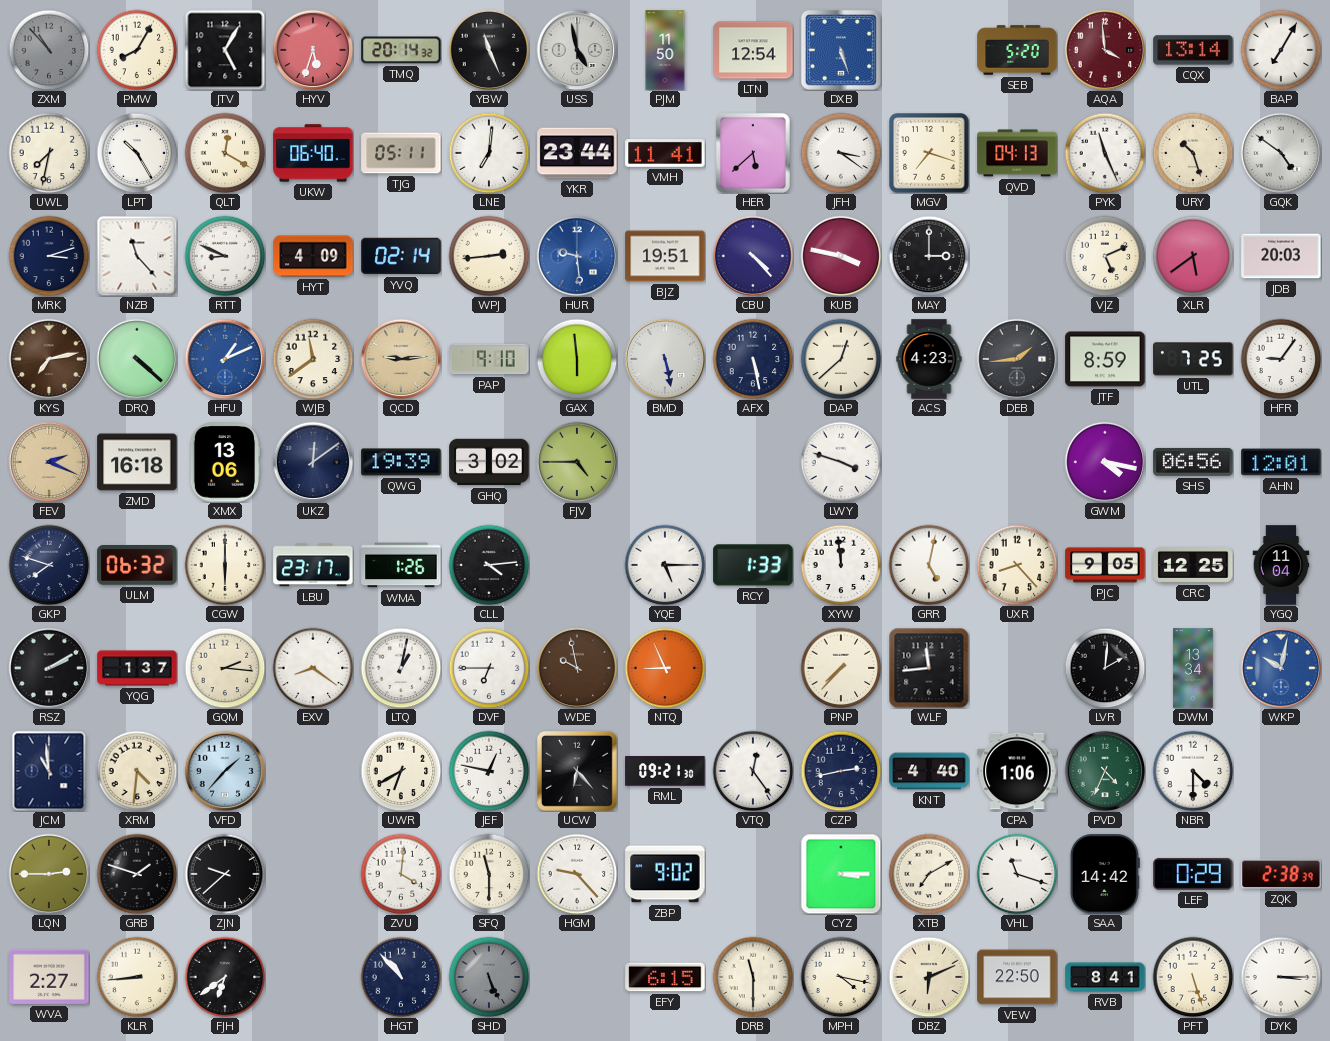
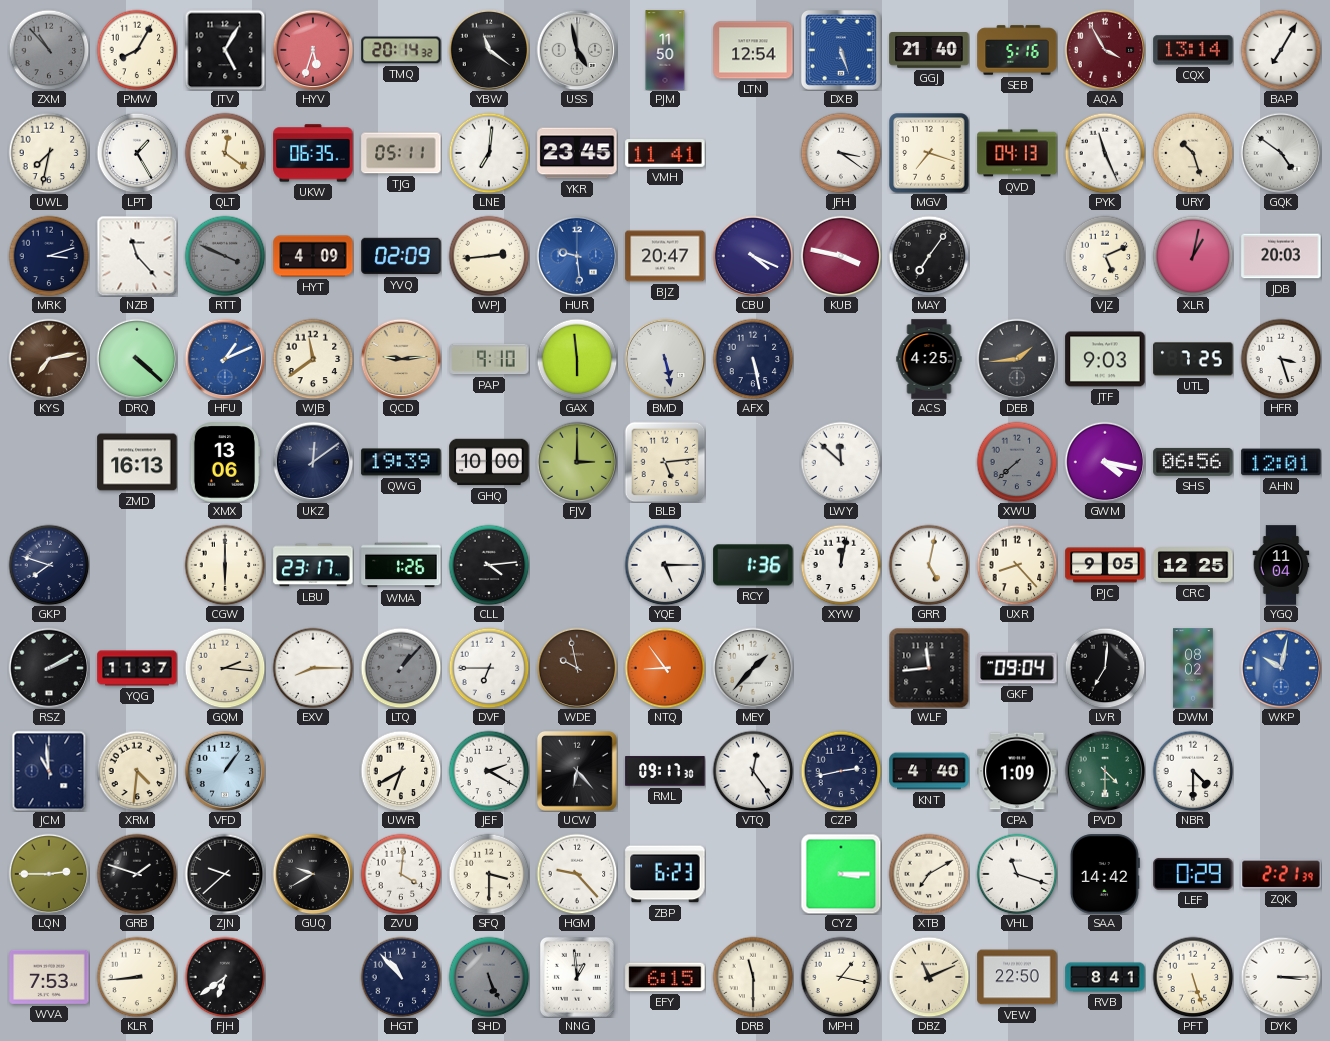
YBW: 11:26 -> 11:21
GGJ: none -> 21:40
SEB: 5:20 -> 5:16
AQA: 3:59 -> 3:55
LPT: 10:25 -> 1:25
QLT: 12:20 -> 12:21
UKW: 06:40 -> 06:35
YKR: 23:44 -> 23:45
HER: 5:38 -> none
RTT: 8:49 -> 3:49
RTT dial: white -> grey
YVQ: 02:14 -> 02:09
BJZ: 19:51 -> 20:47
CBU: 4:23 -> 4:19
MAY: 3:00 -> 7:06
XLR: 5:39 -> 1:02
DAP: 12:38 -> none
ACS: 4:23 -> 4:25
JTF: 8:59 -> 9:03
HFR: 9:06 -> 3:27
FEV: 2:19 -> none
ZMD: 16:18 -> 16:13
GHQ: 3:02 -> 10:00
FJV: 4:45 -> 3:00
BLB: none -> 5:14
LWY: 3:48 -> 11:52
XWU: none -> 7:38
ULM: 06:32 -> none
RCY: 1:33 -> 1:36
XYW: 11:59 -> 12:02
YQG: 1:37 -> 11:37
EXV: 8:21 -> 8:15
LTQ: 1:02 -> 1:07
LTQ dial: white -> grey
NTQ: 8:56 -> 8:54
MEY: none -> 1:37
PNP: 7:37 -> none
GKF: none -> 09:04
LVR: 2:01 -> 7:01
DWM: 13:34 -> 08:02
VFD: 1:37 -> 1:06
JEF: 12:47 -> 2:20
RML: 09:21 -> 09:17
CPA: 1:06 -> 1:09
PVD: 4:34 -> 4:30
GUQ: none -> 9:40
SFQ: 11:30 -> 3:30
ZBP: 9:02 -> 6:23
ZQK: 2:38 -> 2:21
WVA: 2:27 -> 7:53
NNG: none -> 12:59
MPH: 4:17 -> 1:17
DBZ: 6:11 -> 11:11
